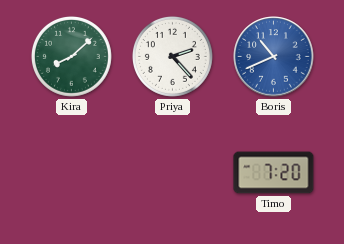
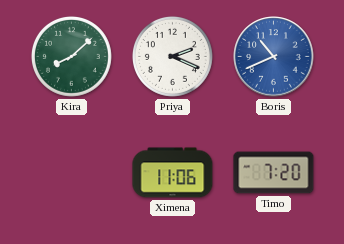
Priya: 2:23 -> 2:19
Ximena: none -> 11:06
